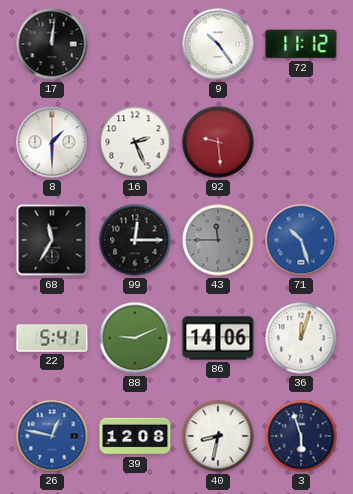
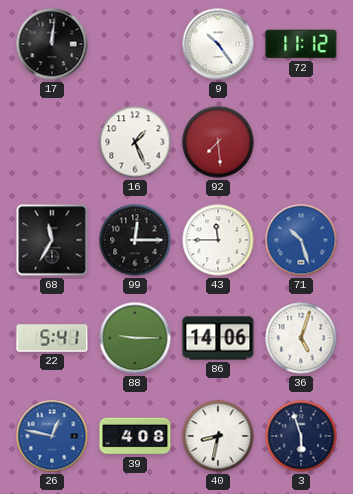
8: 1:30 -> none
16: 2:26 -> 1:26
92: 9:29 -> 7:29
43 dial: grey -> white
88: 9:11 -> 9:15
36: 12:03 -> 5:03
39: 12:08 -> 4:08
